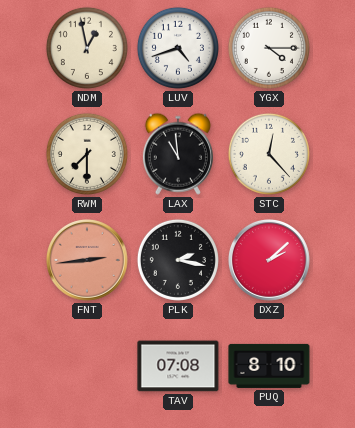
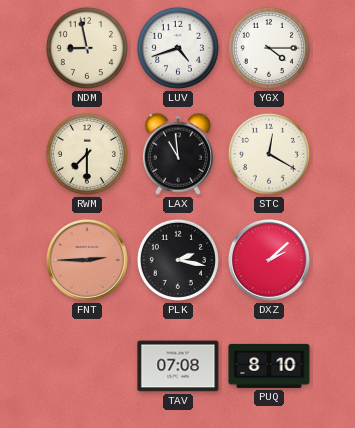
NDM: 12:58 -> 8:58
STC: 12:23 -> 12:20
FNT: 2:44 -> 2:45
